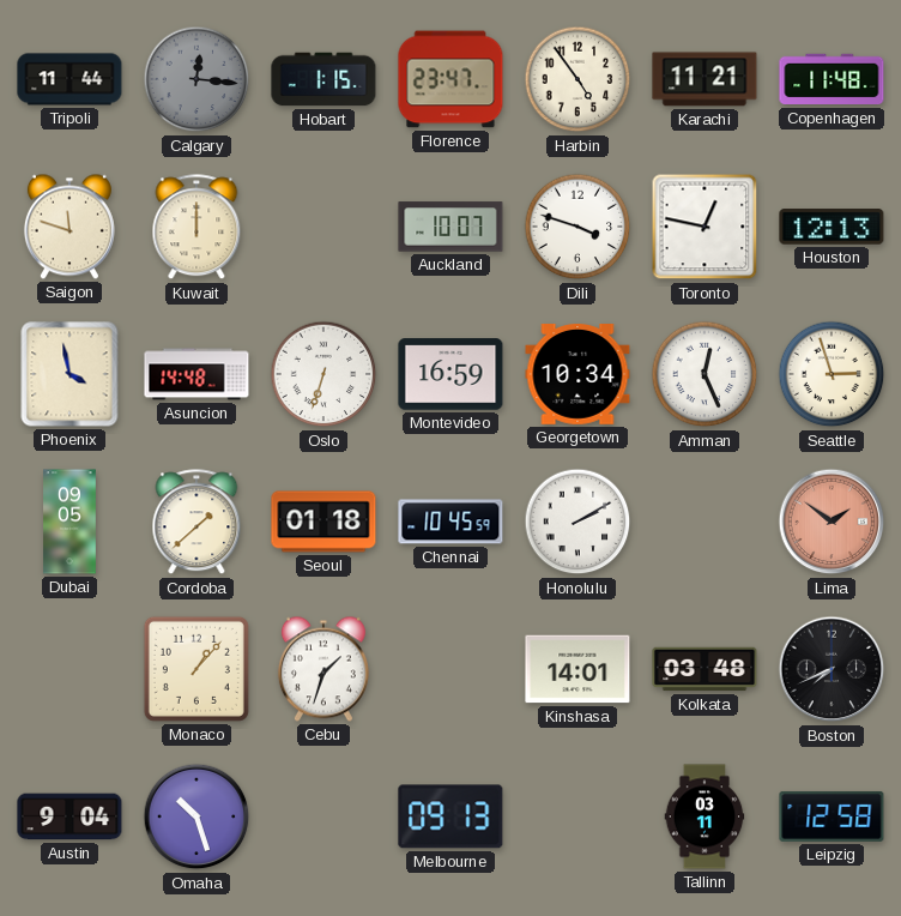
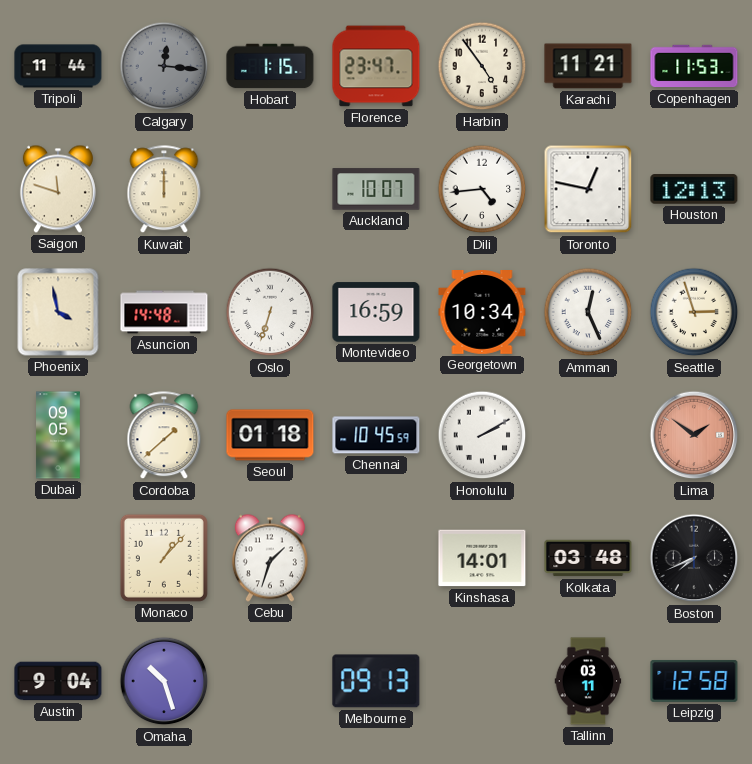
Copenhagen: 11:48 -> 11:53
Dili: 3:48 -> 4:44
